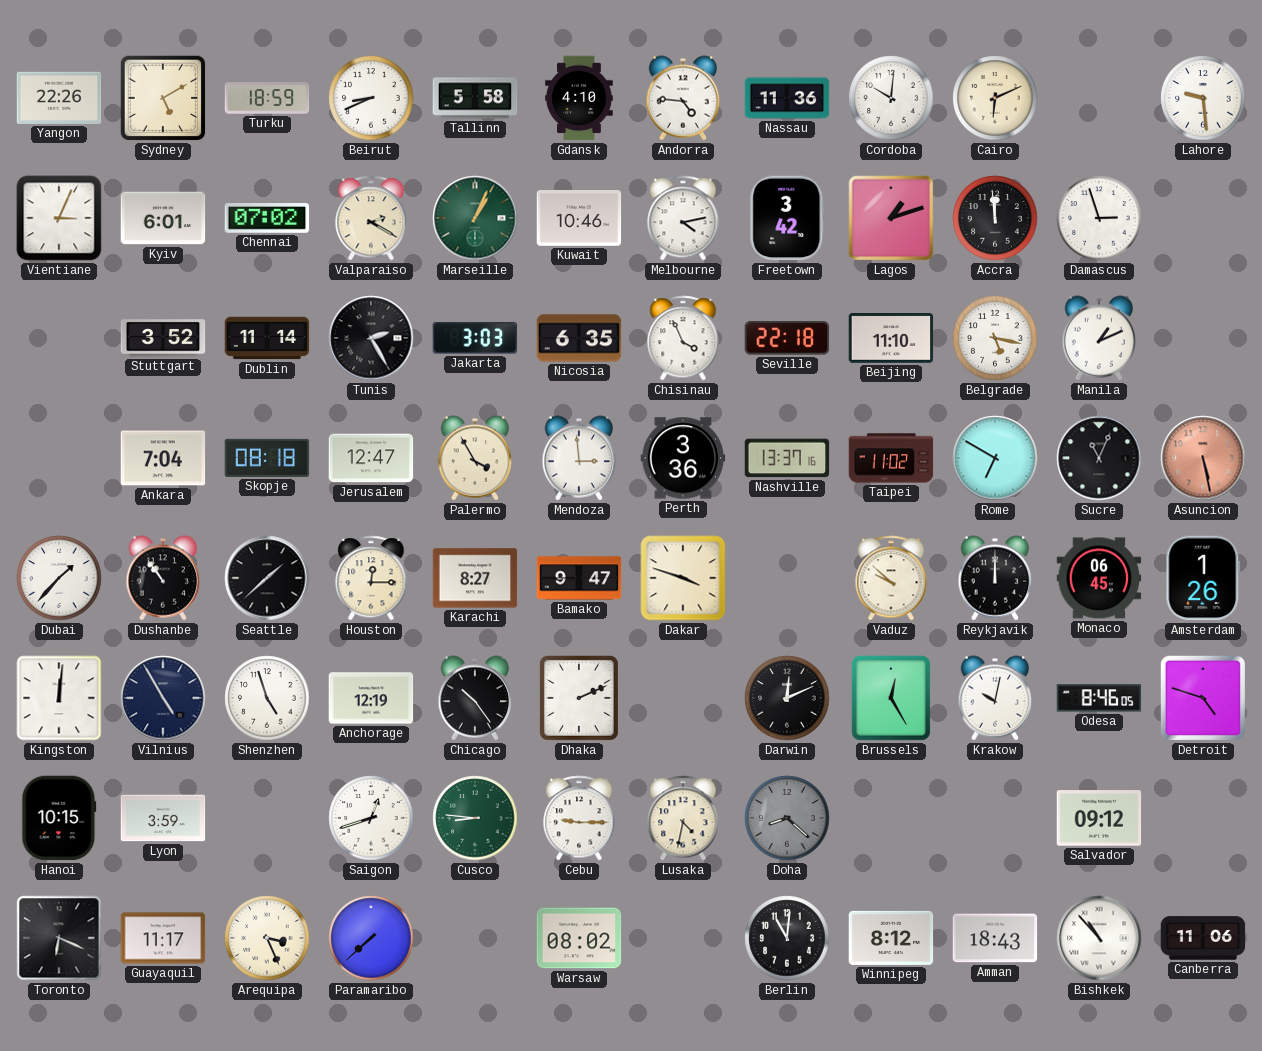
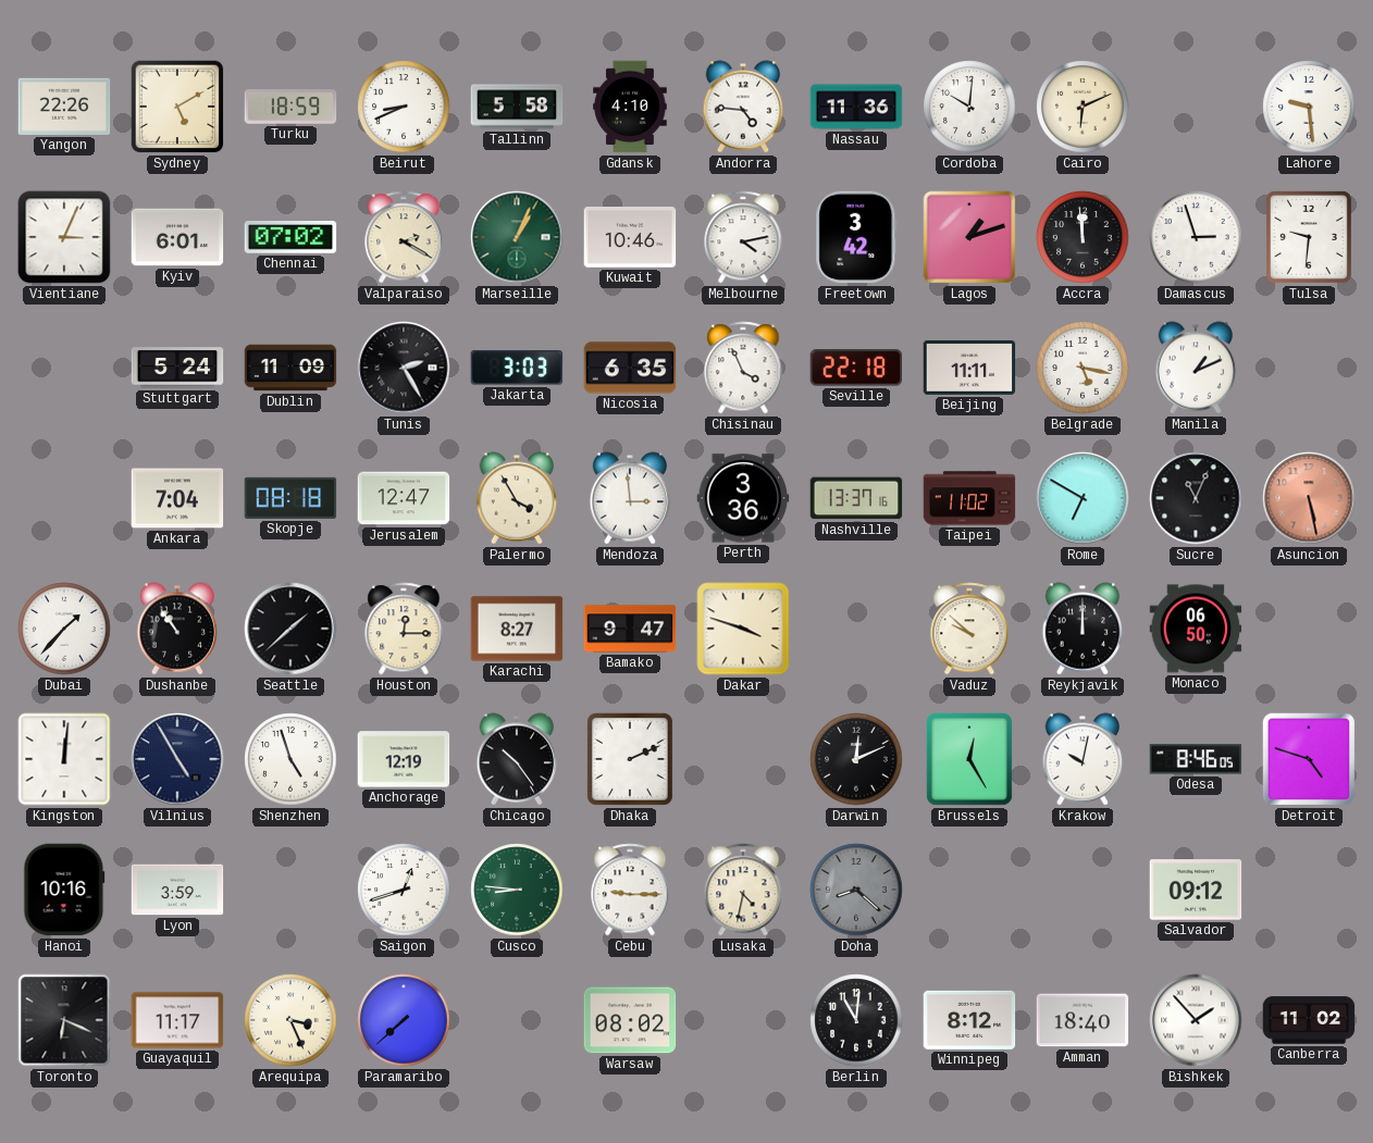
Tulsa: none -> 9:31
Stuttgart: 3:52 -> 5:24
Dublin: 11:14 -> 11:09
Beijing: 11:10 -> 11:11
Monaco: 06:45 -> 06:50
Amsterdam: 1:26 -> none
Hanoi: 10:15 -> 10:16
Amman: 18:43 -> 18:40
Bishkek: 10:53 -> 1:53
Canberra: 11:06 -> 11:02
